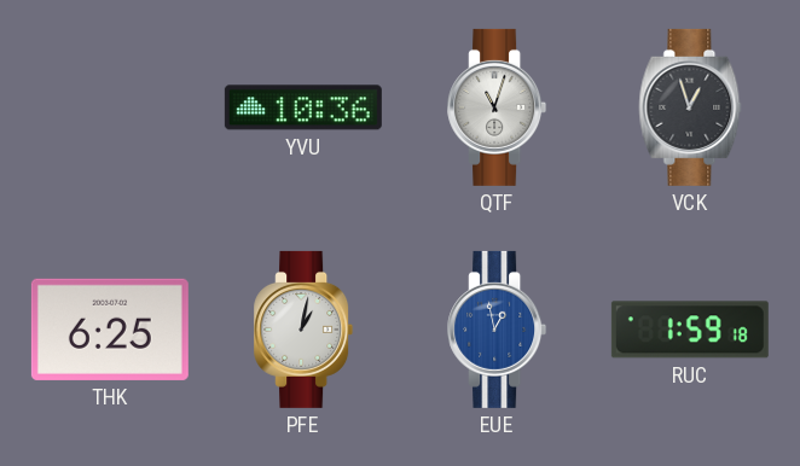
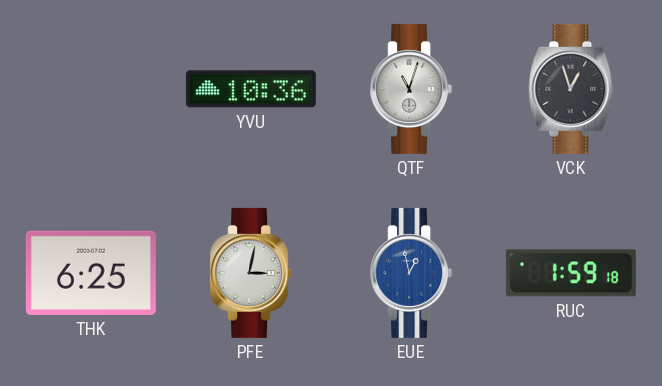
PFE: 1:02 -> 3:02
